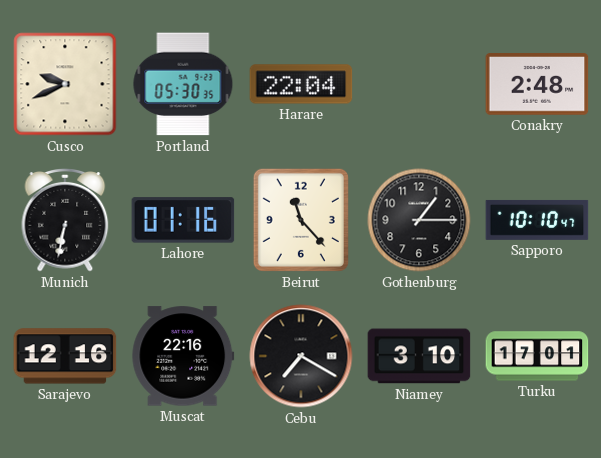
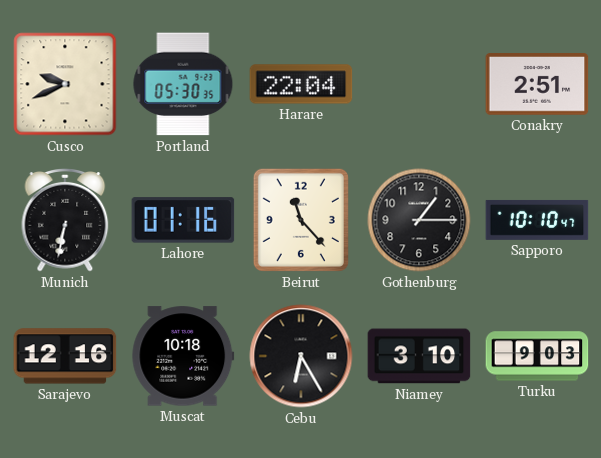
Conakry: 2:48 -> 2:51
Muscat: 22:16 -> 10:18
Cebu: 7:20 -> 6:25
Turku: 17:01 -> 9:03
